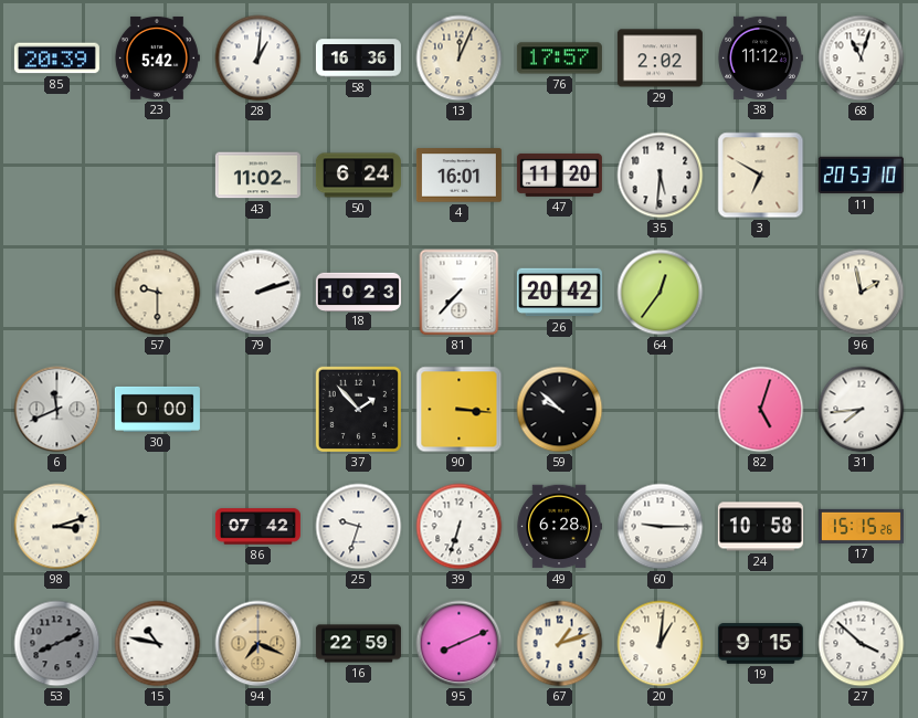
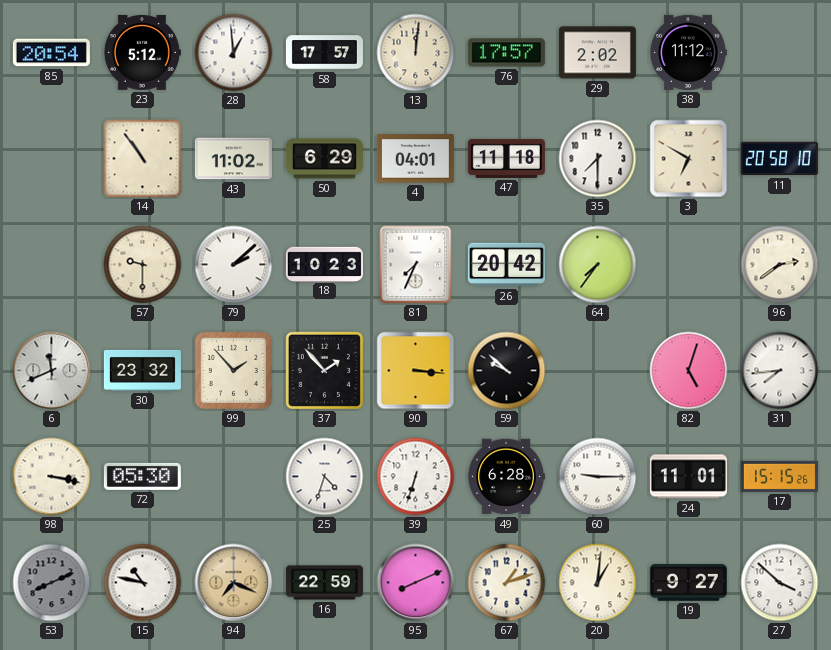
85: 20:39 -> 20:54
23: 5:42 -> 5:12
28: 1:01 -> 12:59
58: 16:36 -> 17:57
13: 12:04 -> 12:01
68: 11:03 -> none
14: none -> 10:54
50: 6:24 -> 6:29
4: 16:01 -> 04:01
47: 11:20 -> 11:18
35: 5:31 -> 7:30
11: 20:53 -> 20:58
79: 2:12 -> 2:08
81: 7:37 -> 7:34
64: 12:36 -> 7:36
96: 1:58 -> 2:39
30: 0:00 -> 23:32
99: none -> 1:53
98: 3:12 -> 3:17
72: none -> 05:30
86: 07:42 -> none
25: 9:33 -> 4:33
24: 10:58 -> 11:01
19: 9:15 -> 9:27
